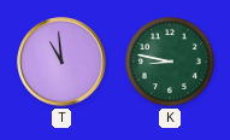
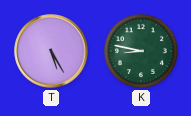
T: 10:59 -> 5:25
